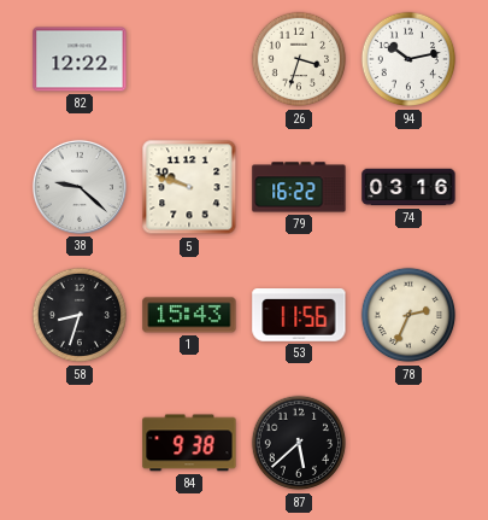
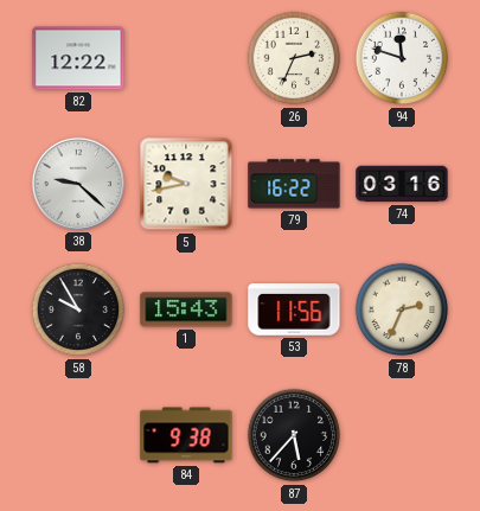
26: 3:33 -> 2:34
94: 10:13 -> 11:48
5: 9:48 -> 9:43
58: 8:33 -> 9:55
87: 5:38 -> 5:37
